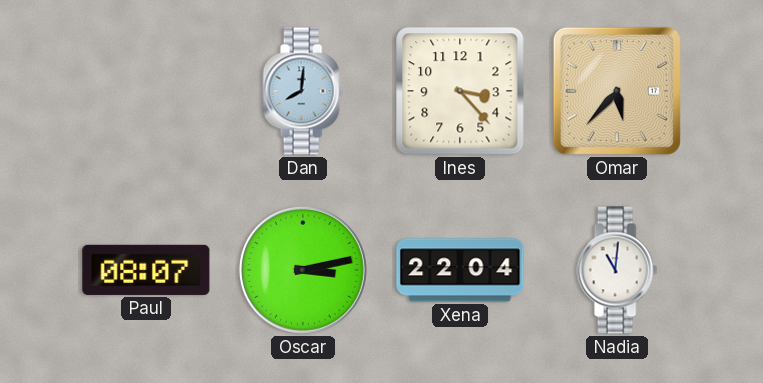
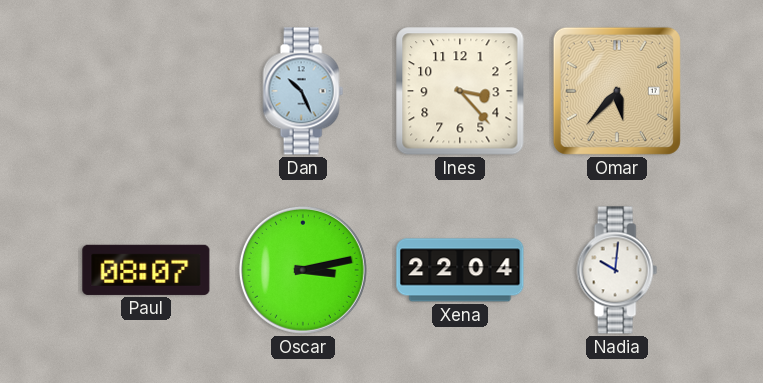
Dan: 8:01 -> 10:26
Nadia: 11:01 -> 10:01
